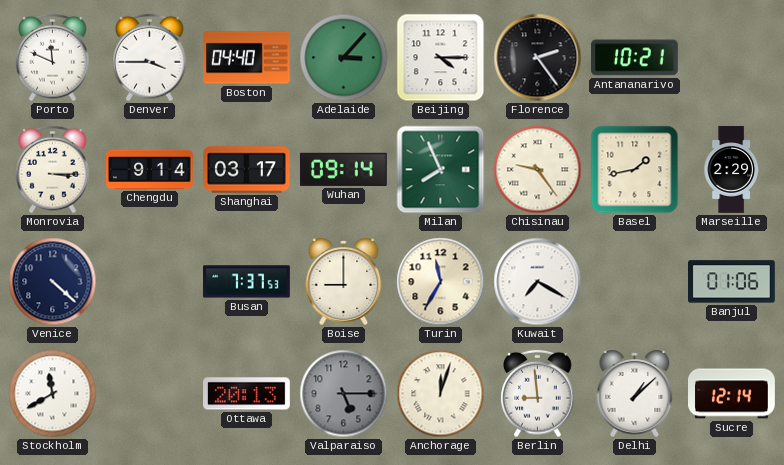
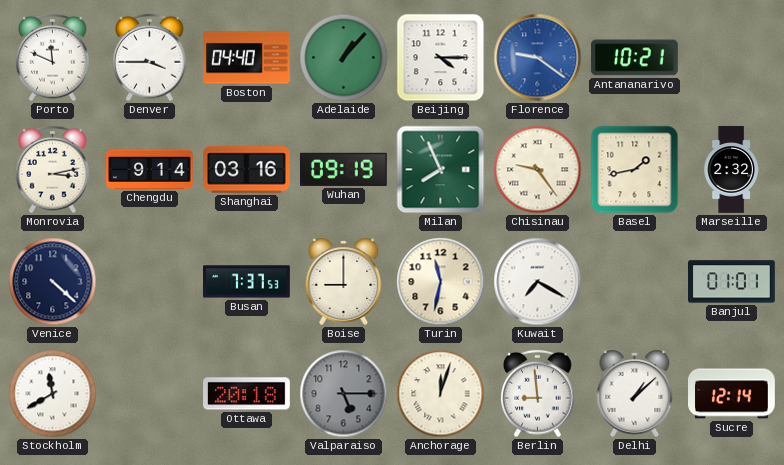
Adelaide: 3:07 -> 1:07
Florence: 2:24 -> 9:21
Florence dial: black -> blue
Monrovia: 3:15 -> 3:13
Shanghai: 03:17 -> 03:16
Wuhan: 09:14 -> 09:19
Marseille: 2:29 -> 2:32
Turin: 11:35 -> 11:32
Banjul: 01:06 -> 01:01
Ottawa: 20:13 -> 20:18
